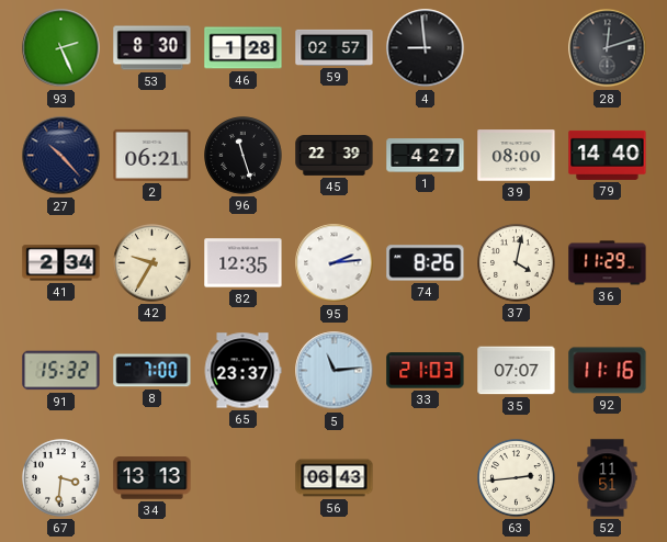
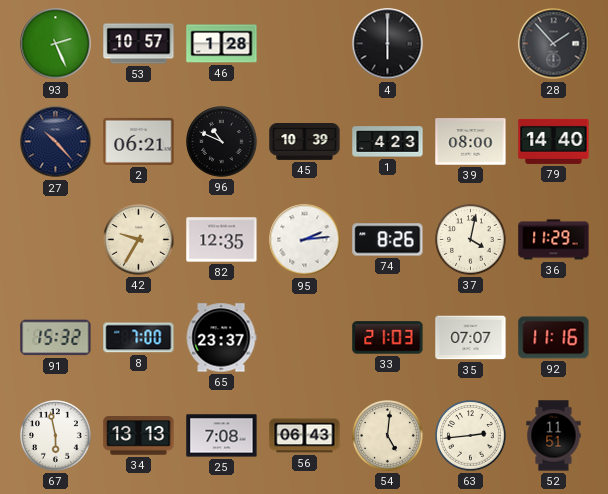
53: 8:30 -> 10:57
59: 02:57 -> none
4: 8:59 -> 6:00
28: 12:12 -> 1:53
96: 11:27 -> 10:49
45: 22:39 -> 10:39
1: 4:27 -> 4:23
41: 2:34 -> none
5: 11:14 -> none
67: 3:31 -> 5:58
25: none -> 7:08
54: none -> 5:01
